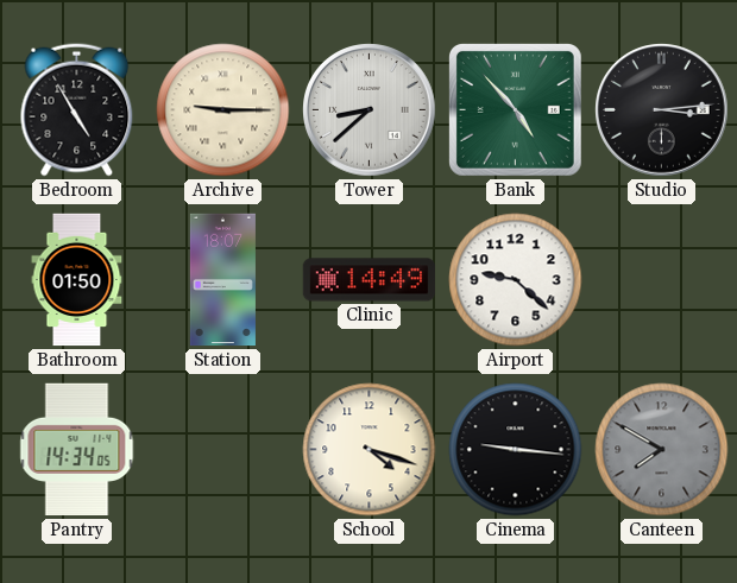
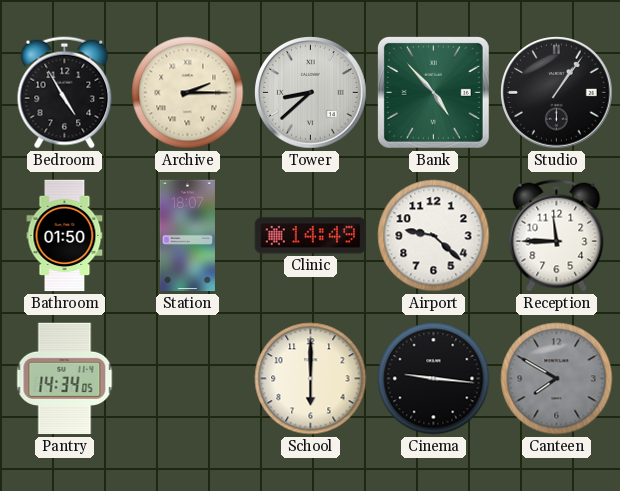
Archive: 9:15 -> 2:15
Studio: 3:14 -> 1:06
Reception: none -> 11:45
School: 4:18 -> 6:00
